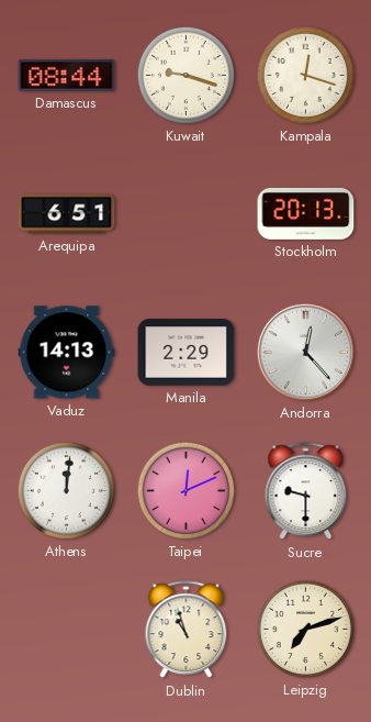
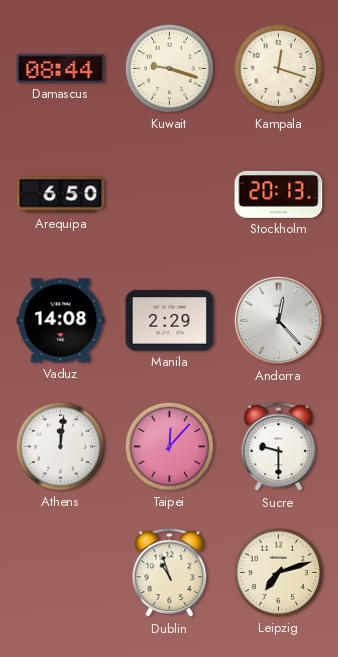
Arequipa: 6:51 -> 6:50
Vaduz: 14:13 -> 14:08
Taipei: 12:11 -> 12:07
